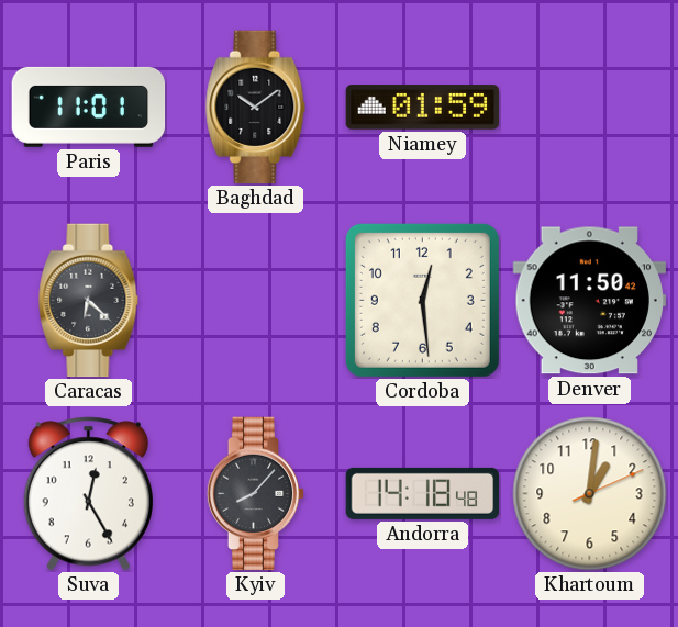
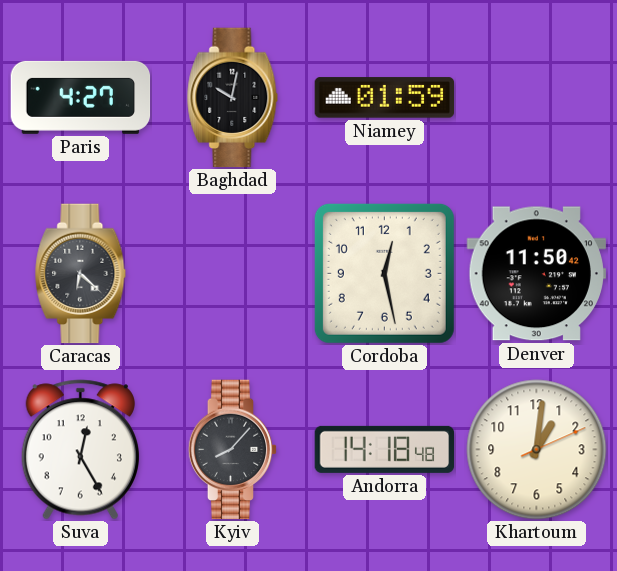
Paris: 11:01 -> 4:27
Baghdad: 10:09 -> 10:02
Cordoba: 12:29 -> 12:28
